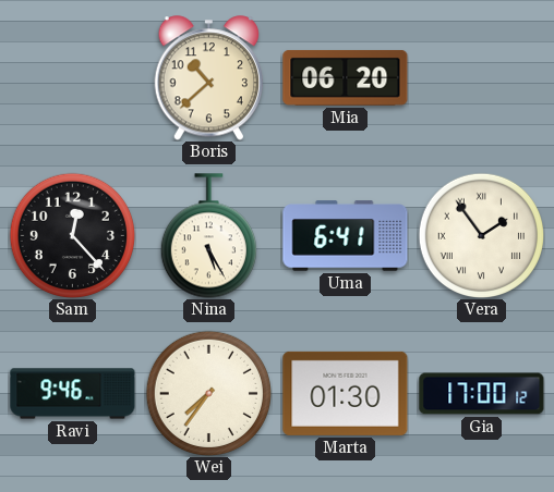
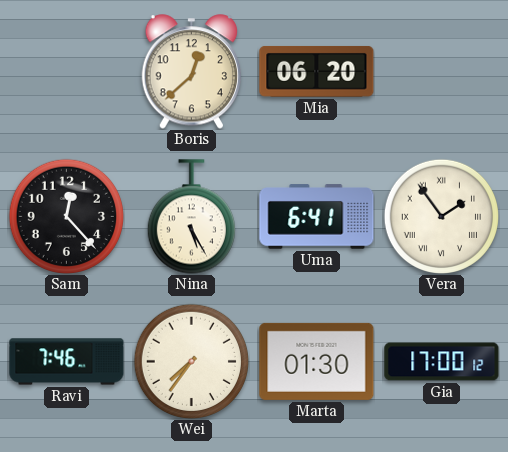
Boris: 10:38 -> 12:38
Ravi: 9:46 -> 7:46
